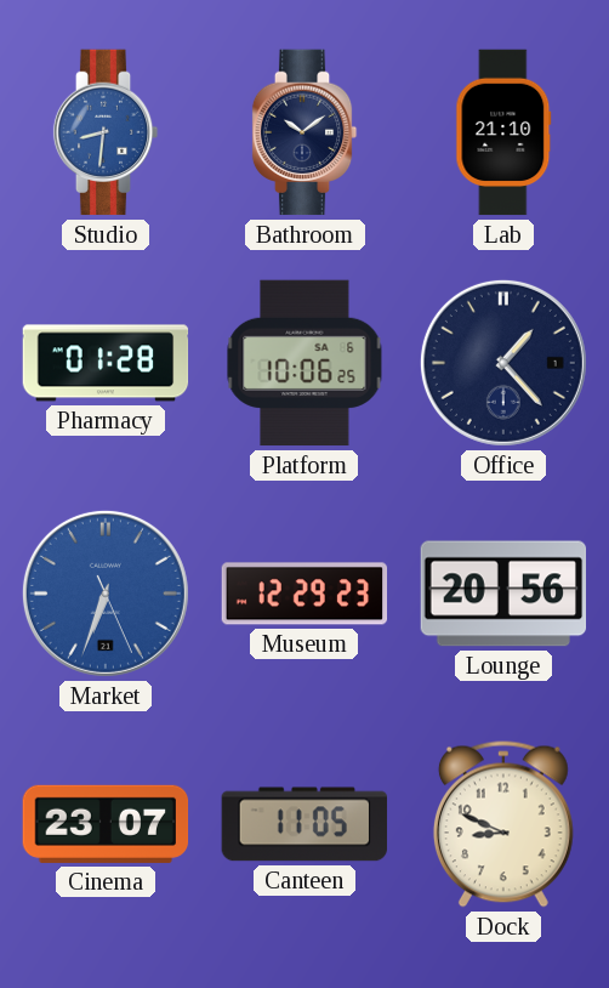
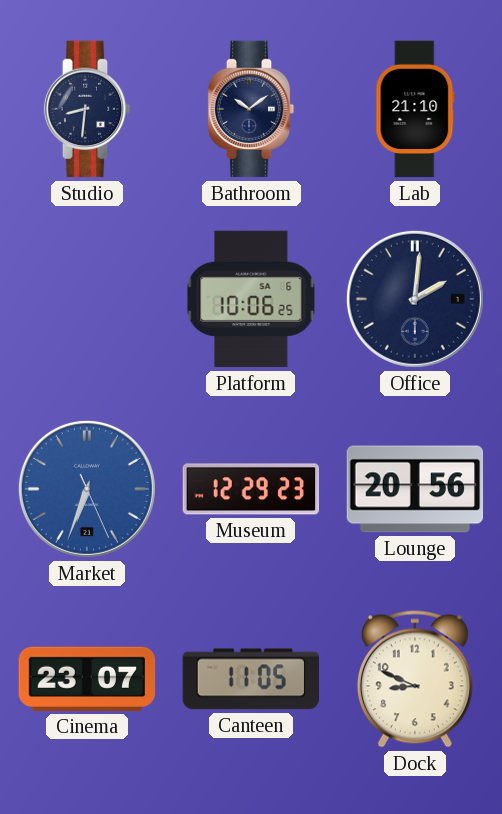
Studio dial: blue -> navy
Pharmacy: 01:28 -> none
Office: 1:23 -> 2:01
